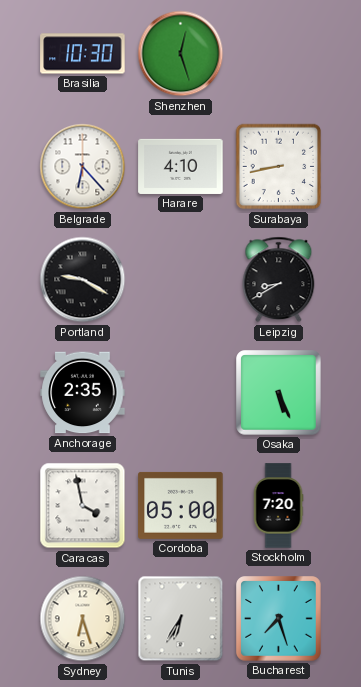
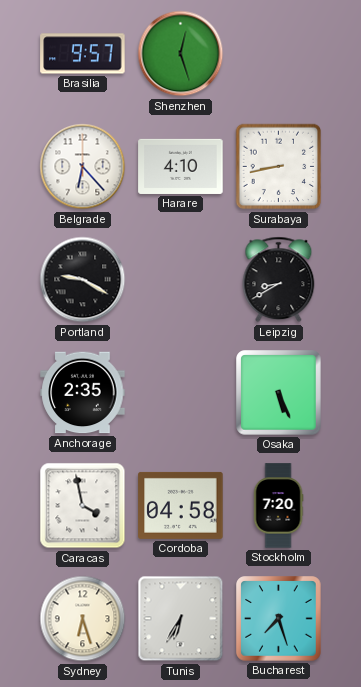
Brasilia: 10:30 -> 9:57
Cordoba: 05:00 -> 04:58
